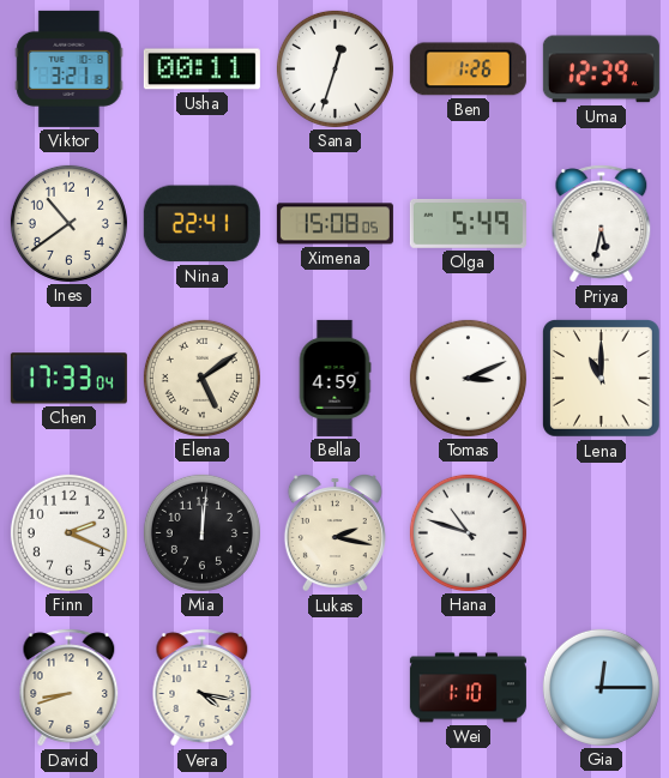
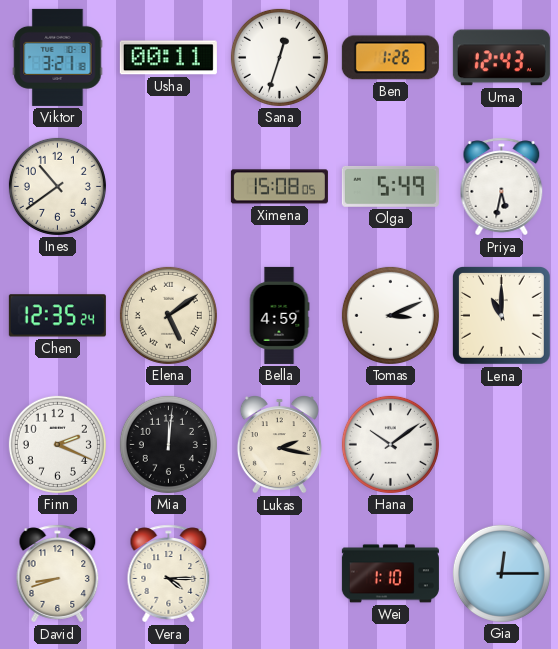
Uma: 12:39 -> 12:43
Nina: 22:41 -> none
Chen: 17:33 -> 12:35
Hana: 10:48 -> 10:09
Vera: 4:17 -> 4:15
